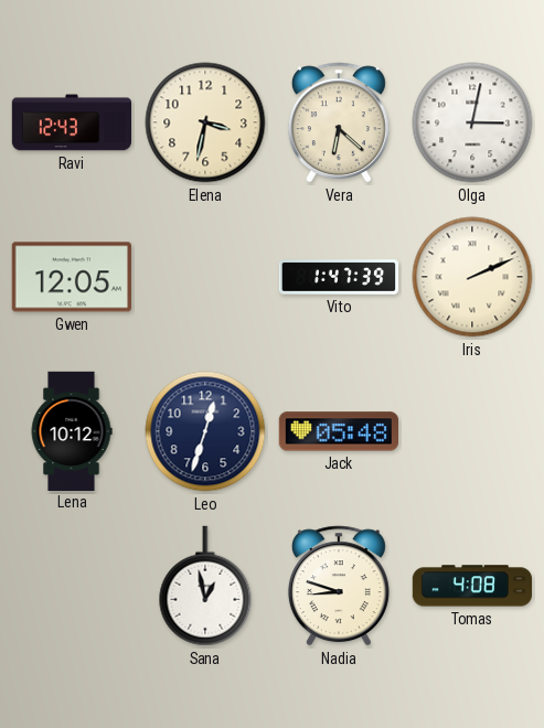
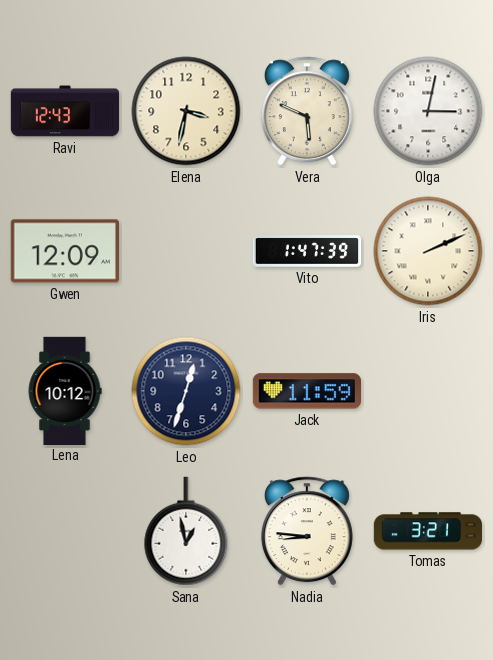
Vera: 6:22 -> 5:49
Gwen: 12:05 -> 12:09
Jack: 05:48 -> 11:59
Nadia: 8:48 -> 8:46
Tomas: 4:08 -> 3:21
